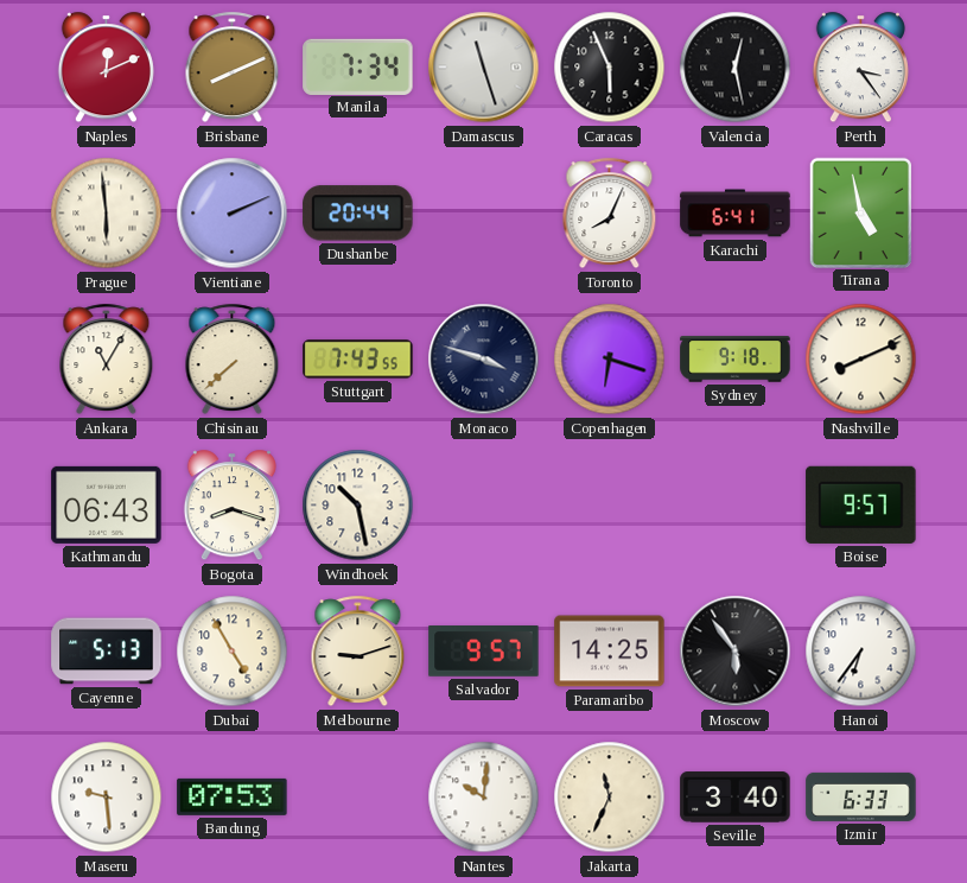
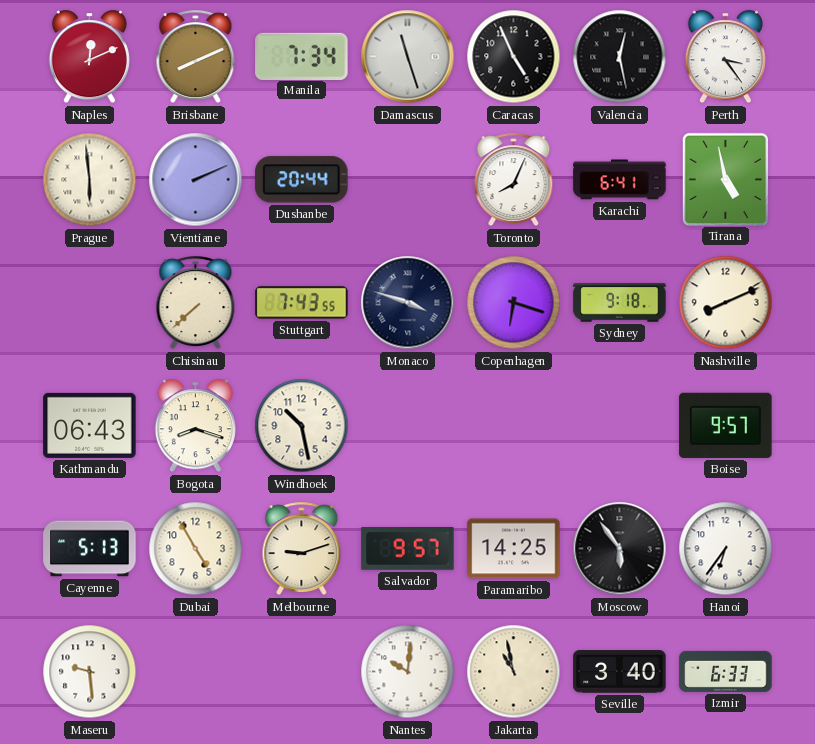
Caracas: 5:56 -> 4:56
Ankara: 11:05 -> none
Bandung: 07:53 -> none
Jakarta: 11:34 -> 10:58
